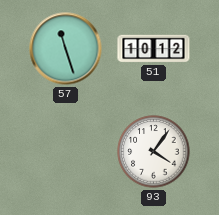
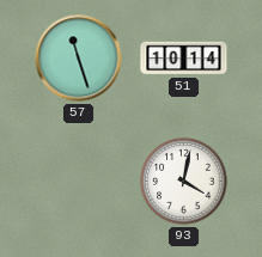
51: 10:12 -> 10:14
93: 4:06 -> 4:02
